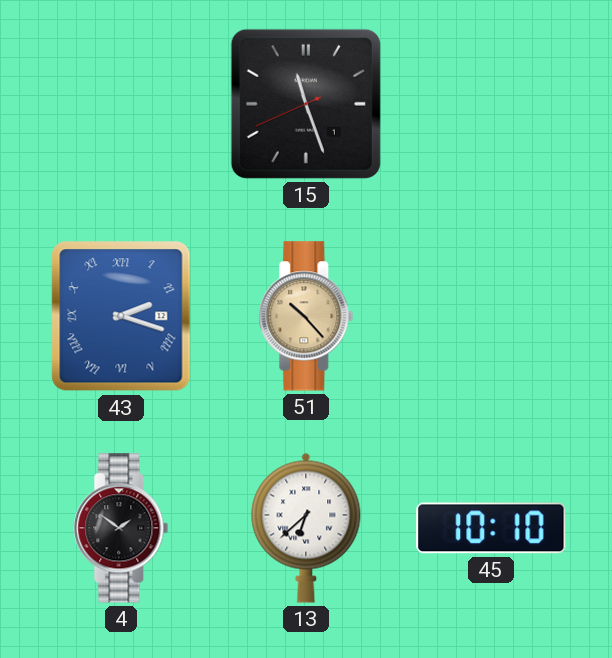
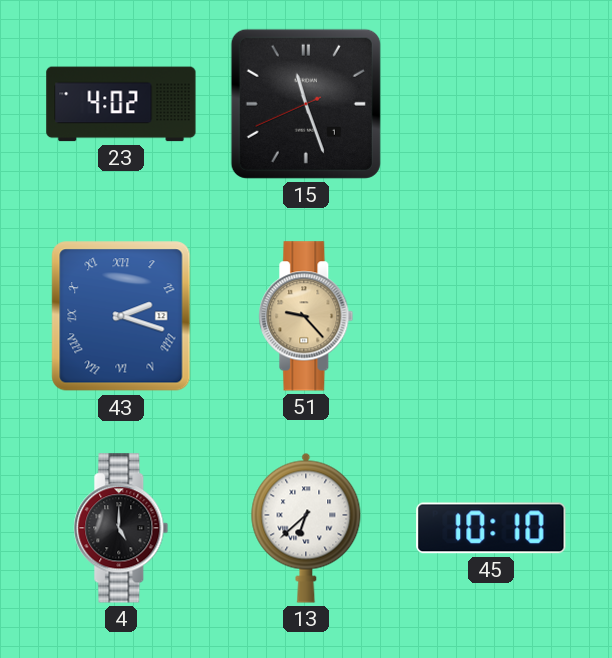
23: none -> 4:02
51: 10:23 -> 9:23
4: 1:51 -> 5:00
